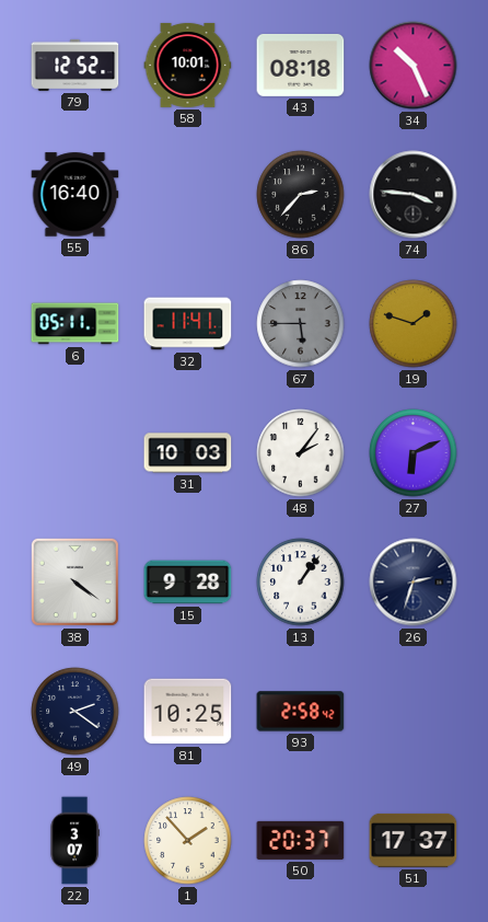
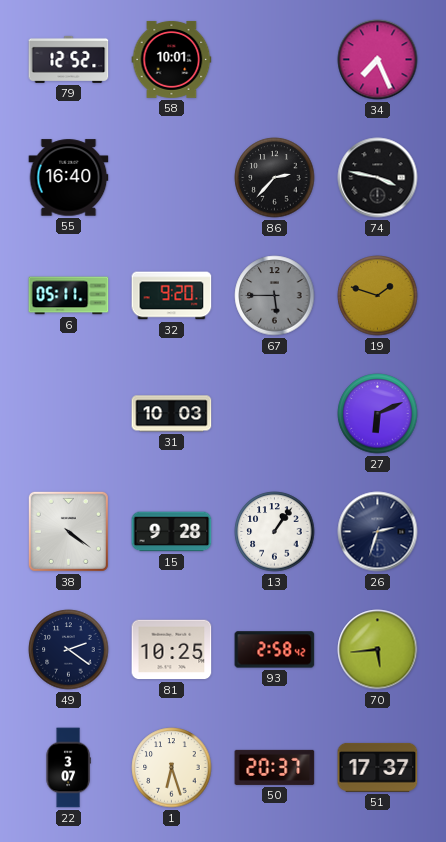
43: 08:18 -> none
34: 10:26 -> 7:26
74: 3:46 -> 3:47
32: 11:41 -> 9:20
48: 2:06 -> none
70: none -> 5:44
1: 1:53 -> 6:27
